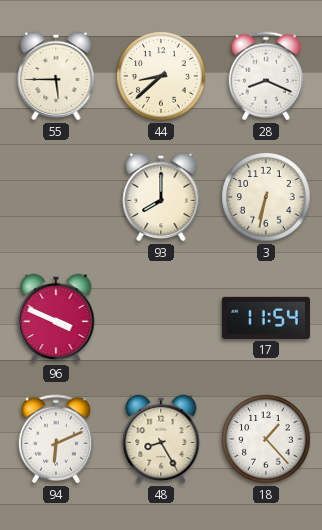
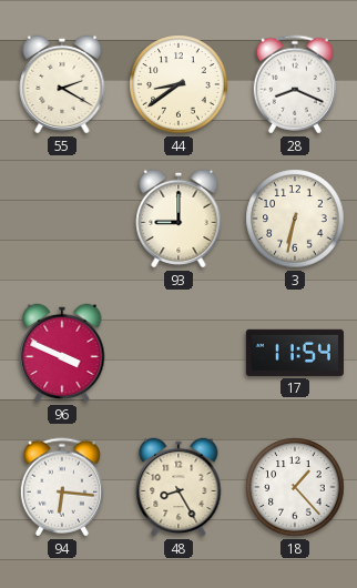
55: 5:45 -> 2:20
44: 8:38 -> 8:39
93: 8:00 -> 9:00
94: 6:11 -> 6:16
